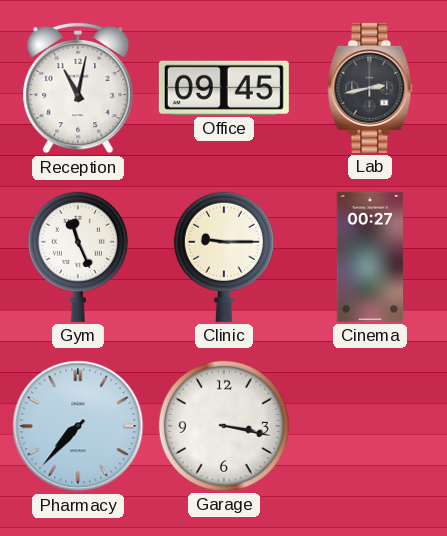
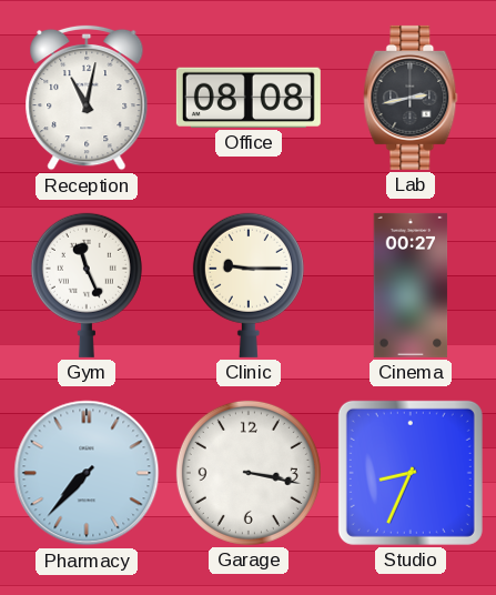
Office: 09:45 -> 08:08
Studio: none -> 8:34
